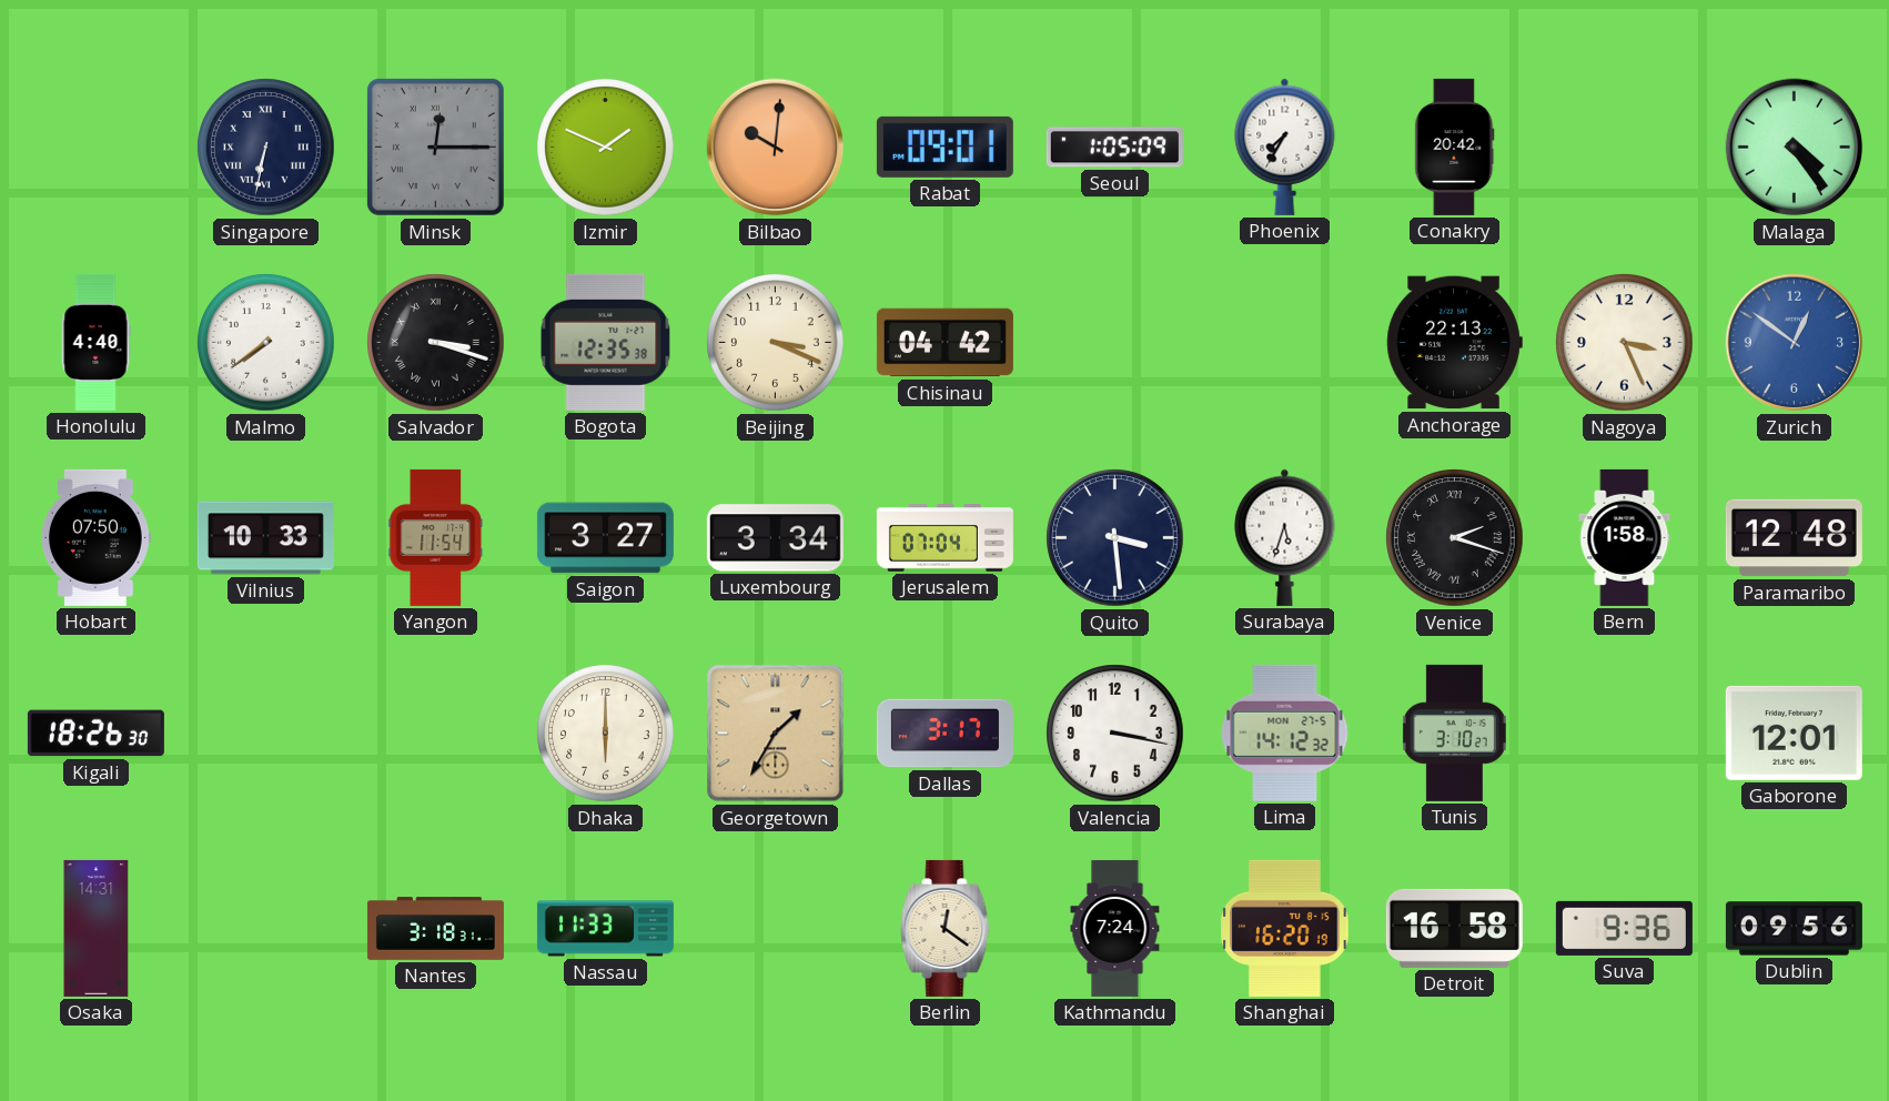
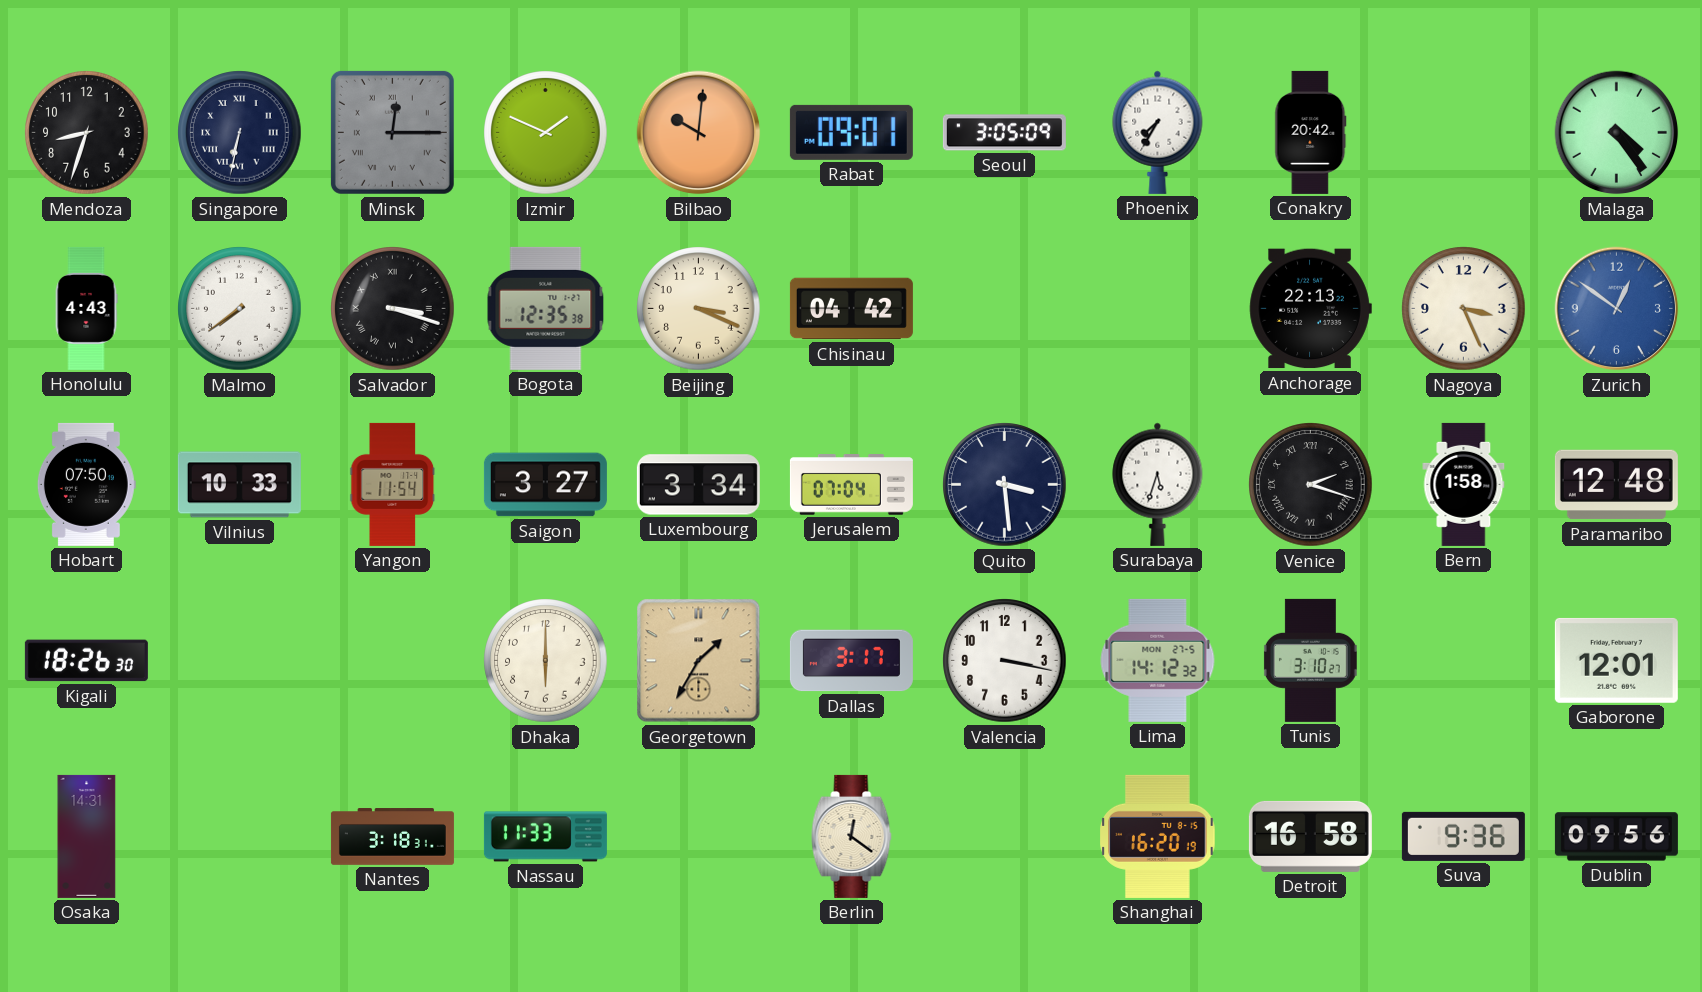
Mendoza: none -> 8:33
Seoul: 1:05 -> 3:05
Honolulu: 4:40 -> 4:43
Kathmandu: 7:24 -> none
